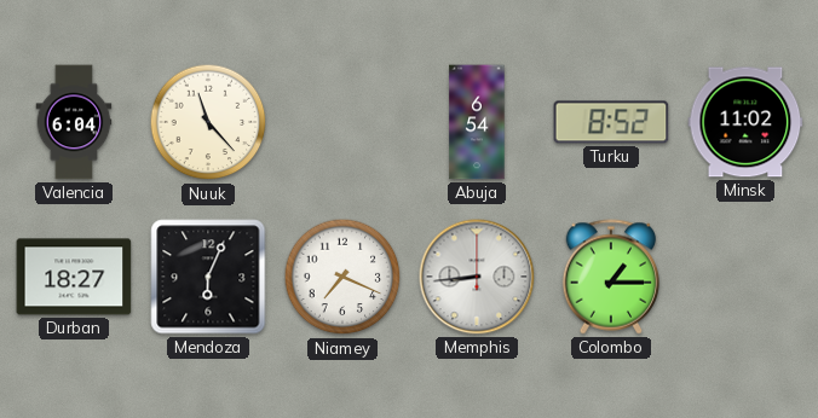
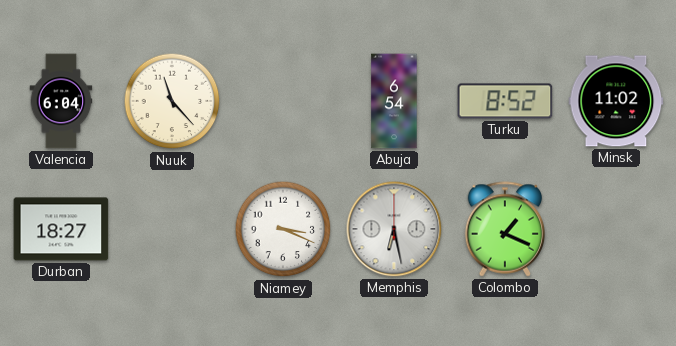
Mendoza: 6:04 -> none
Niamey: 7:19 -> 3:19
Memphis: 8:44 -> 6:28
Colombo: 1:15 -> 1:19
